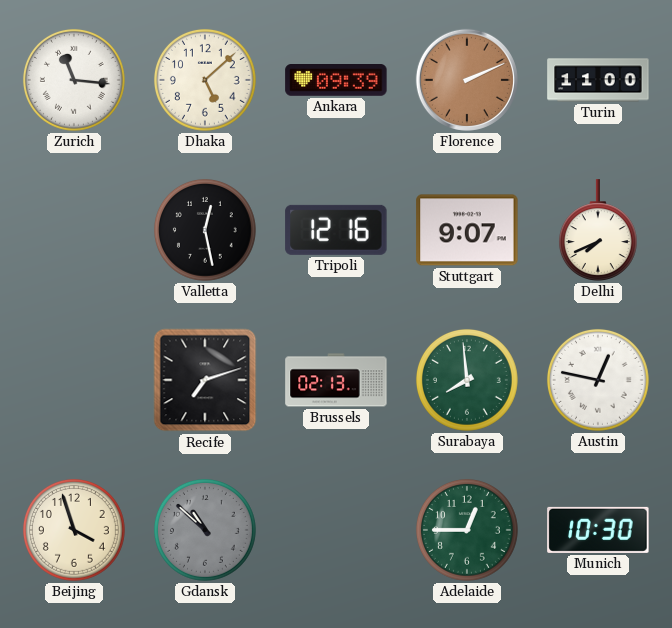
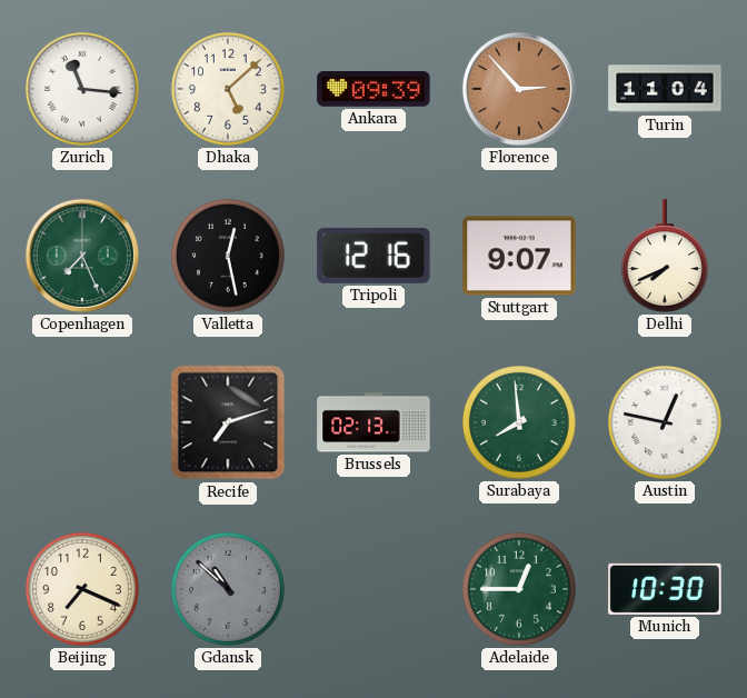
Florence: 2:11 -> 2:53
Turin: 11:00 -> 11:04
Copenhagen: none -> 7:26
Beijing: 3:57 -> 7:19
